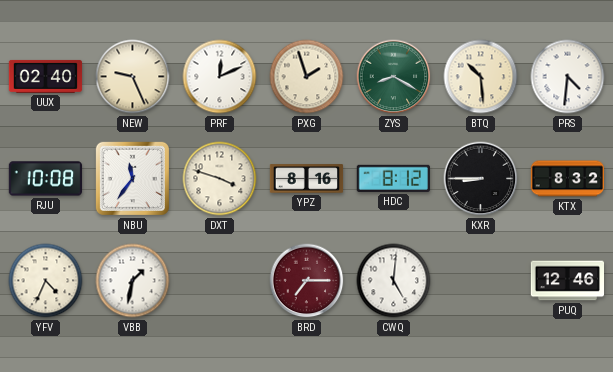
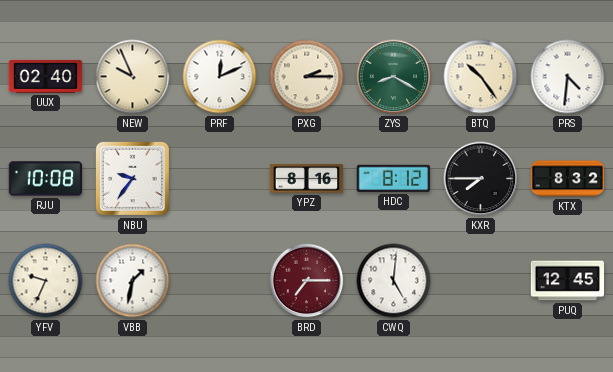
NEW: 9:26 -> 9:56
PXG: 1:57 -> 2:15
BTQ: 10:29 -> 10:24
NBU: 11:36 -> 9:36
DXT: 3:48 -> none
KXR: 8:45 -> 7:45
YFV: 4:34 -> 9:34
PUQ: 12:46 -> 12:45
